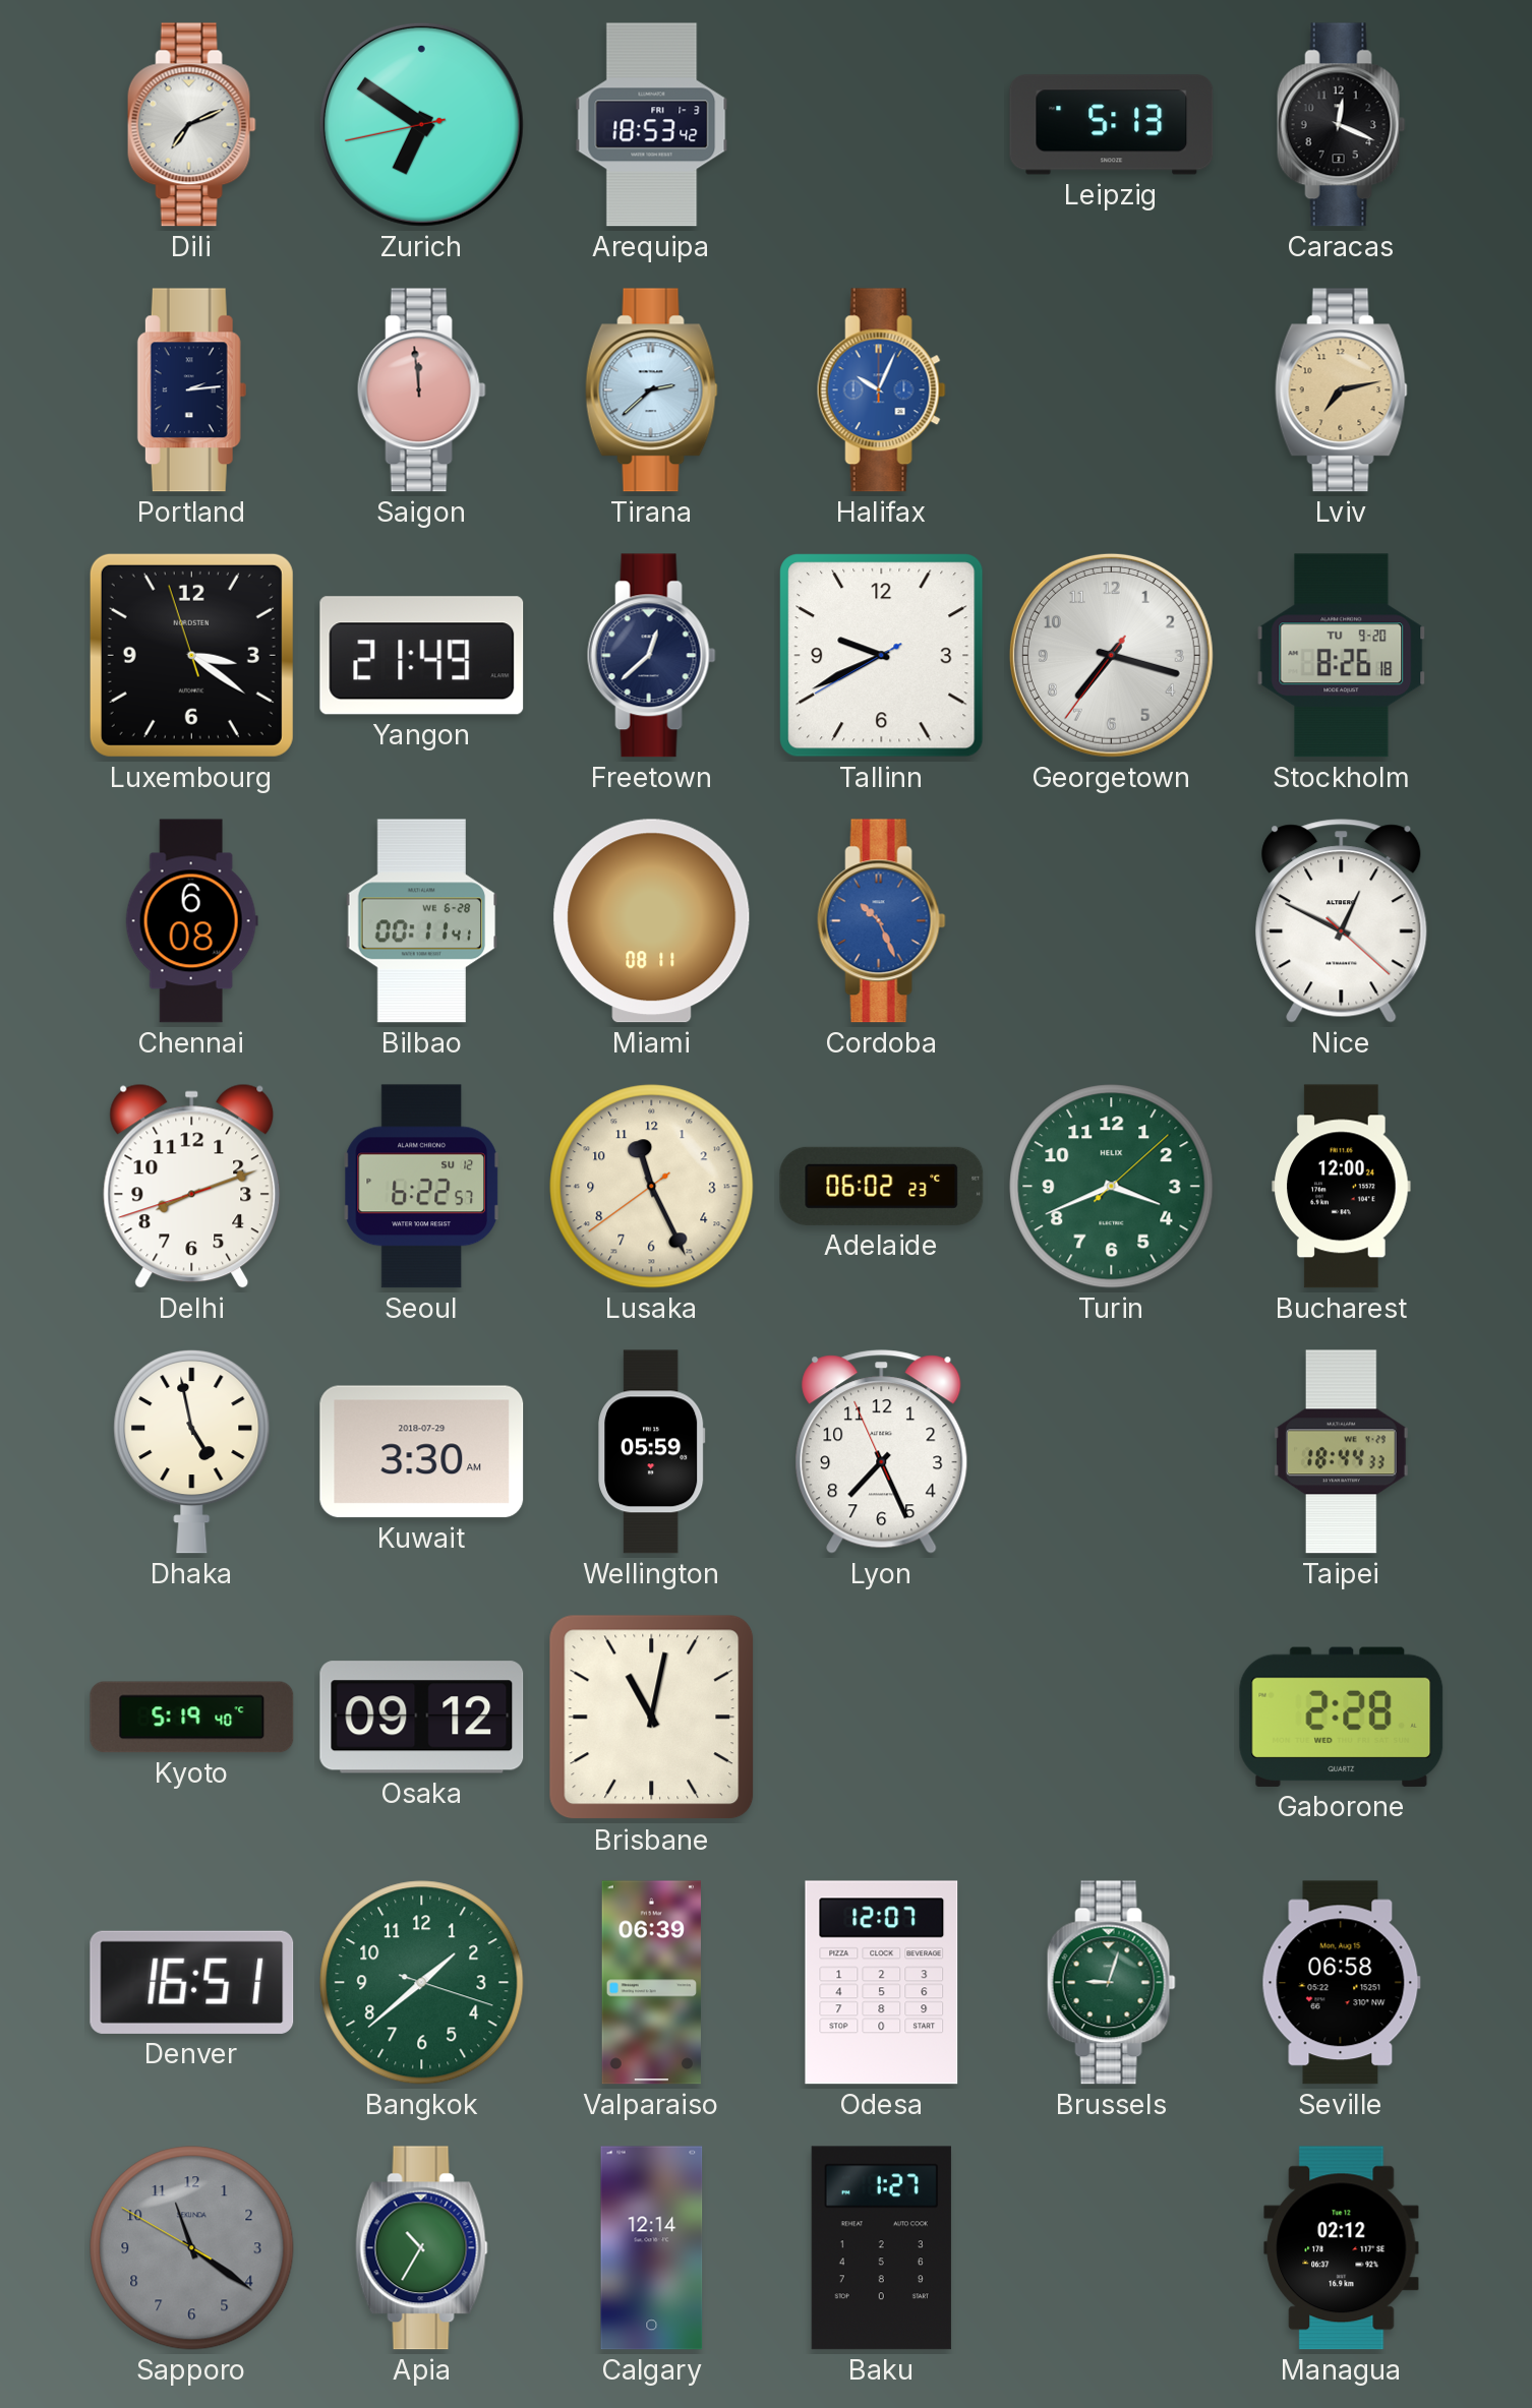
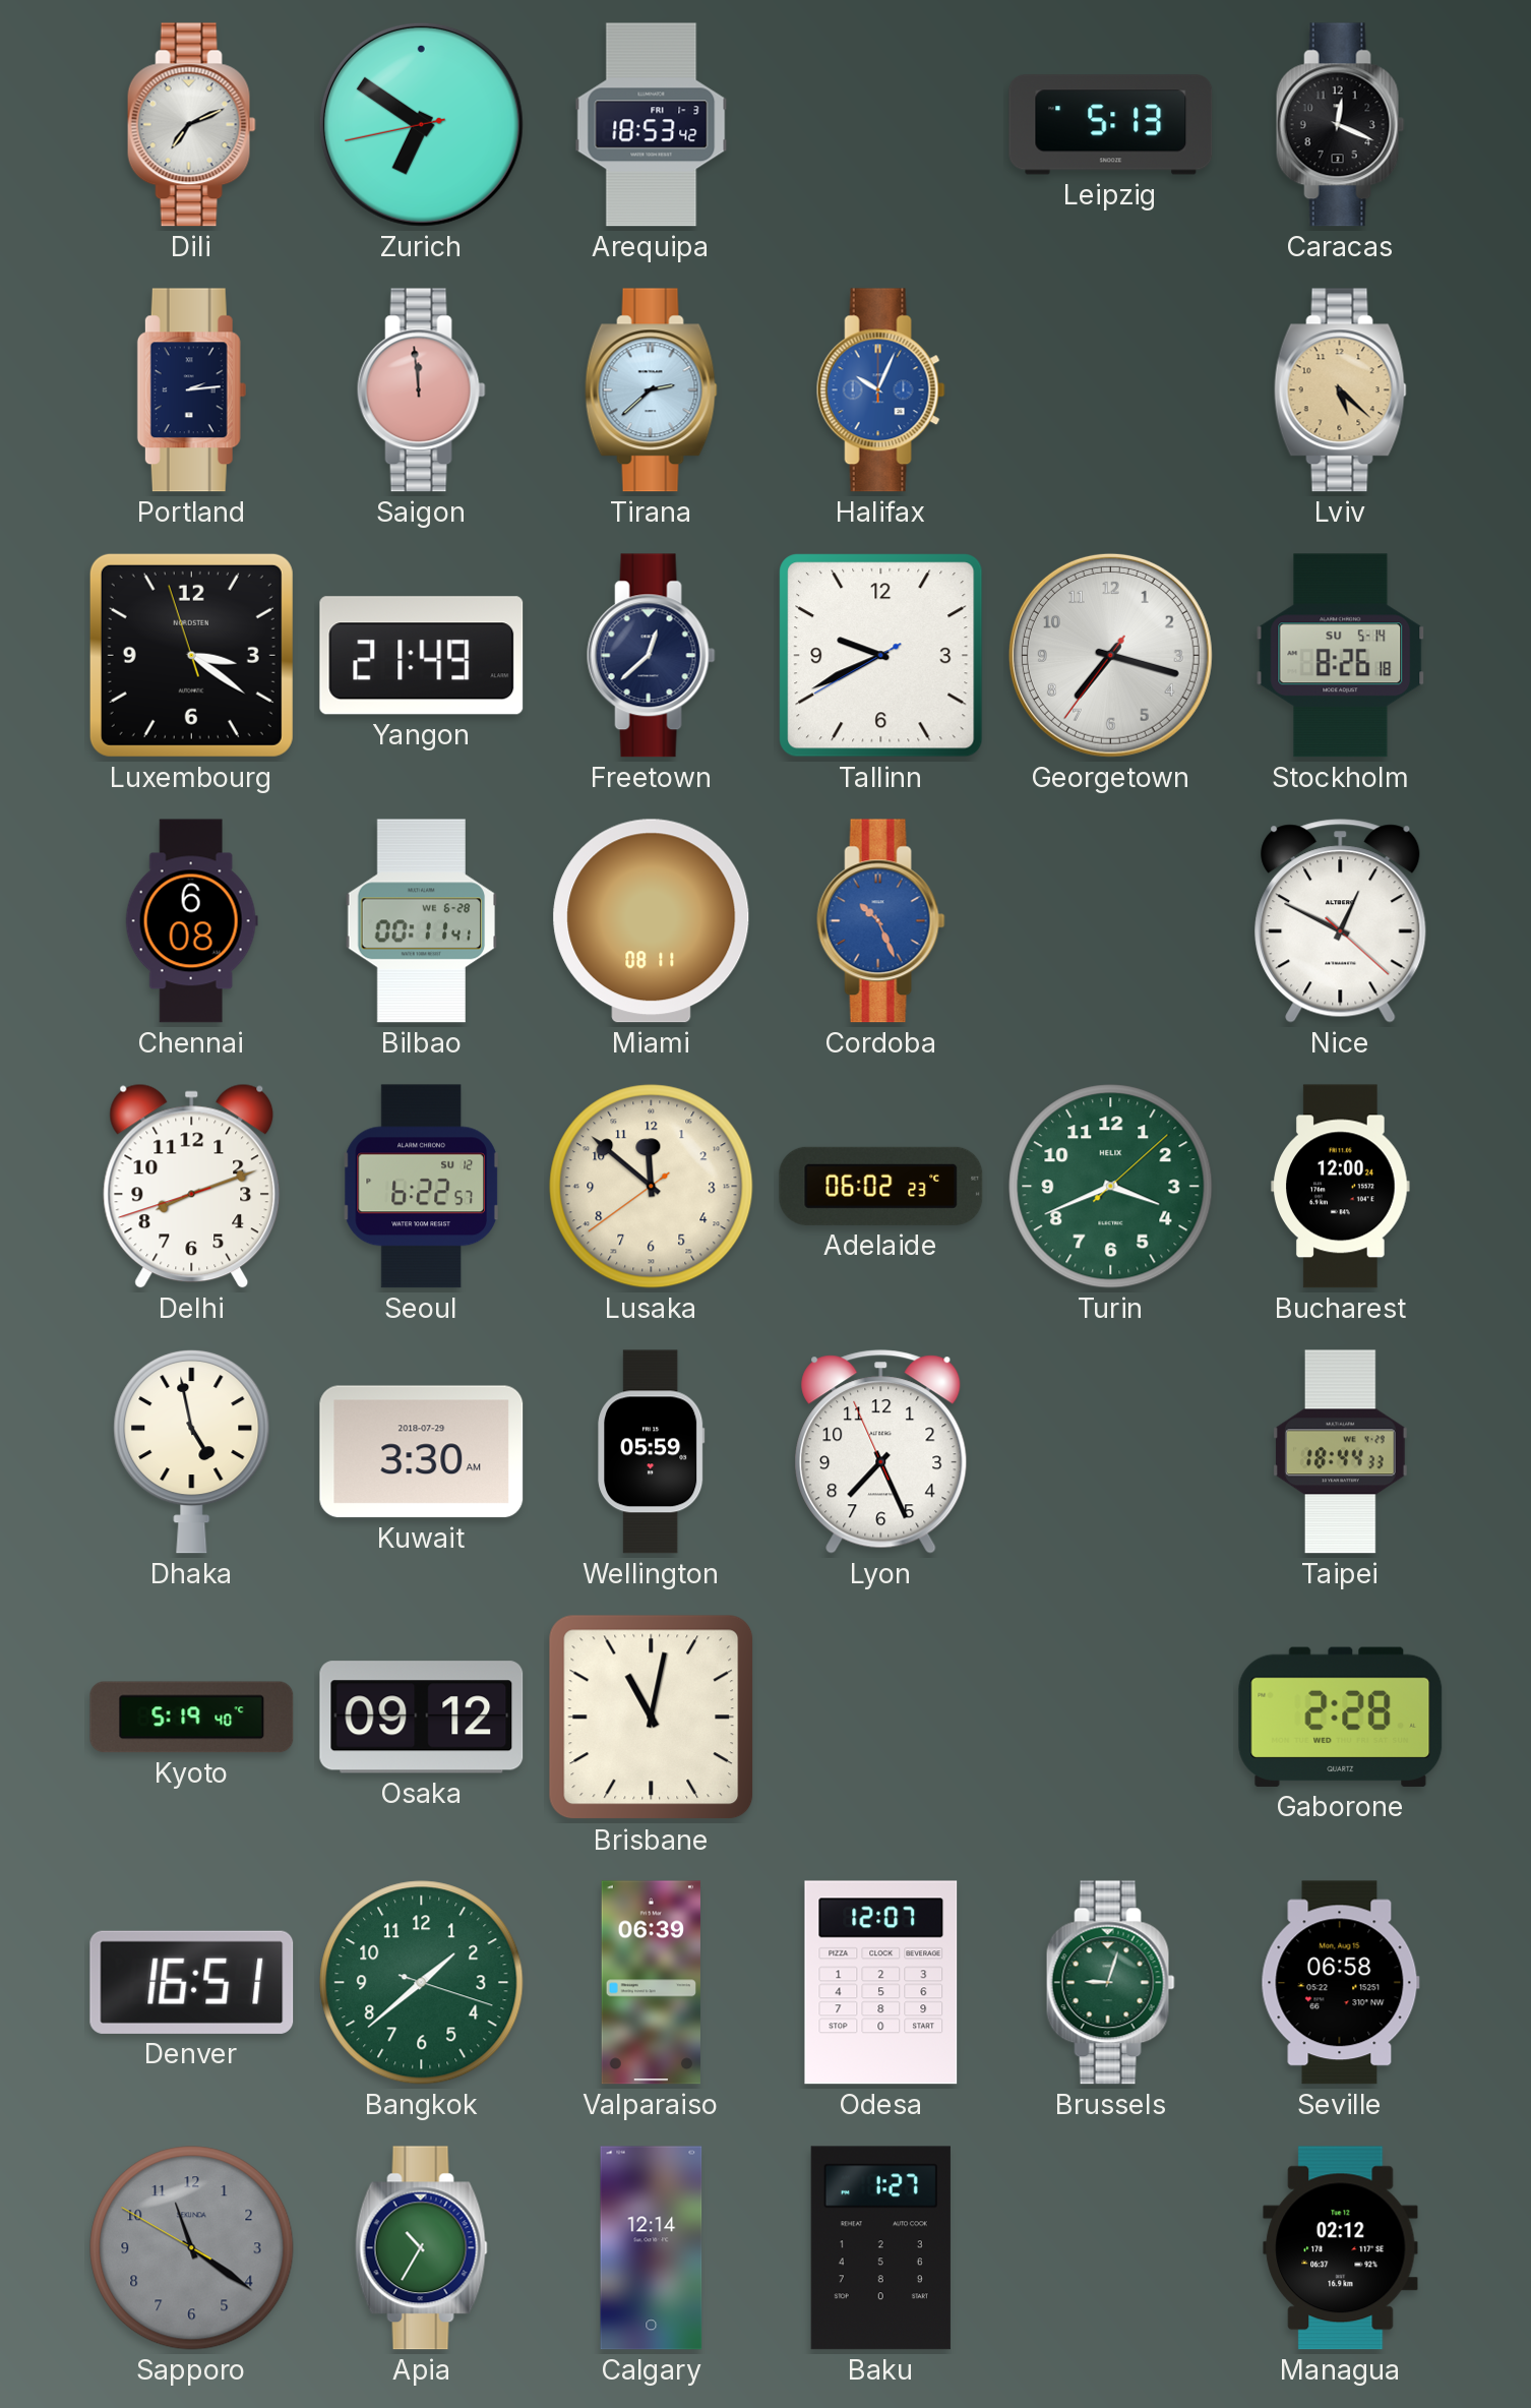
Lviv: 7:13 -> 5:22
Stockholm date: TU 9-20 -> SU 5-14
Lusaka: 11:25 -> 11:51
